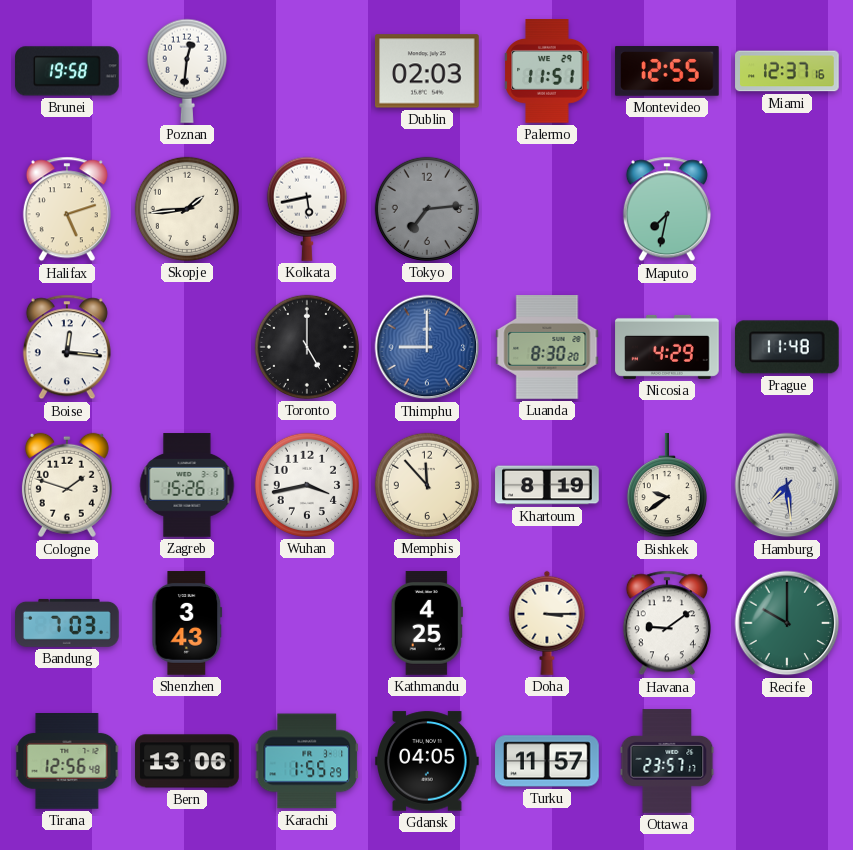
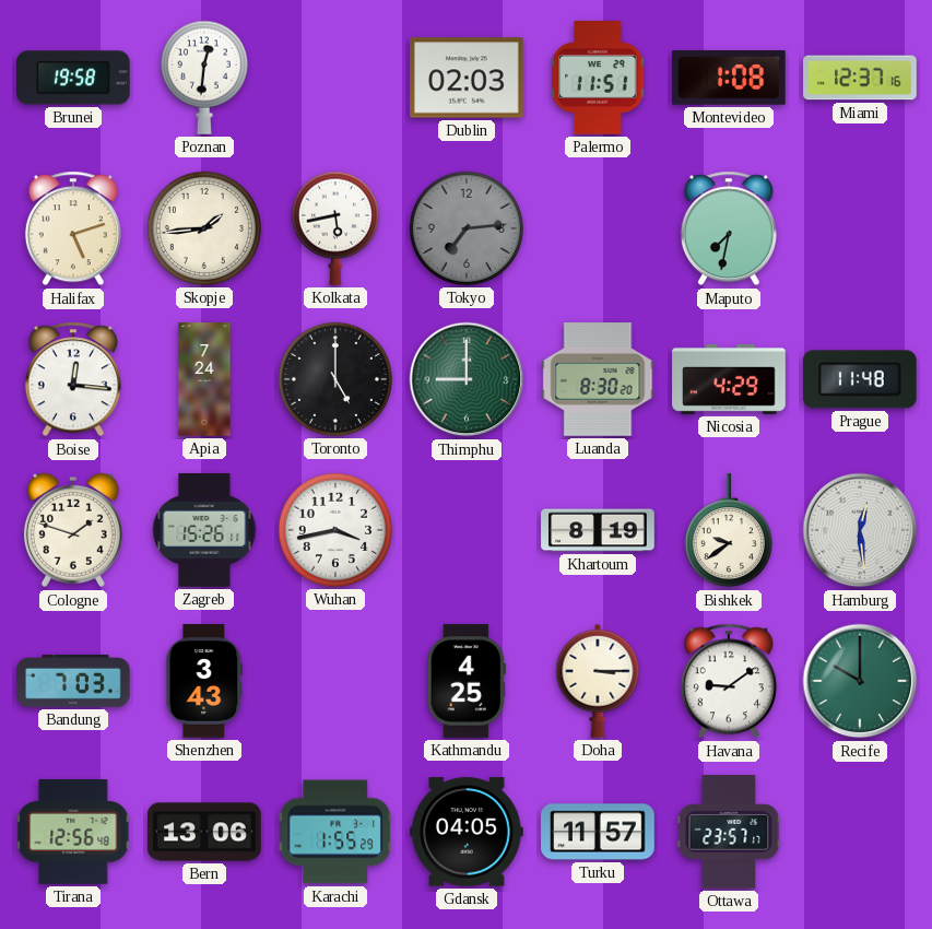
Montevideo: 12:55 -> 1:08
Apia: none -> 7:24
Thimphu dial: blue -> green
Memphis: 11:53 -> none
Hamburg: 7:29 -> 12:29
